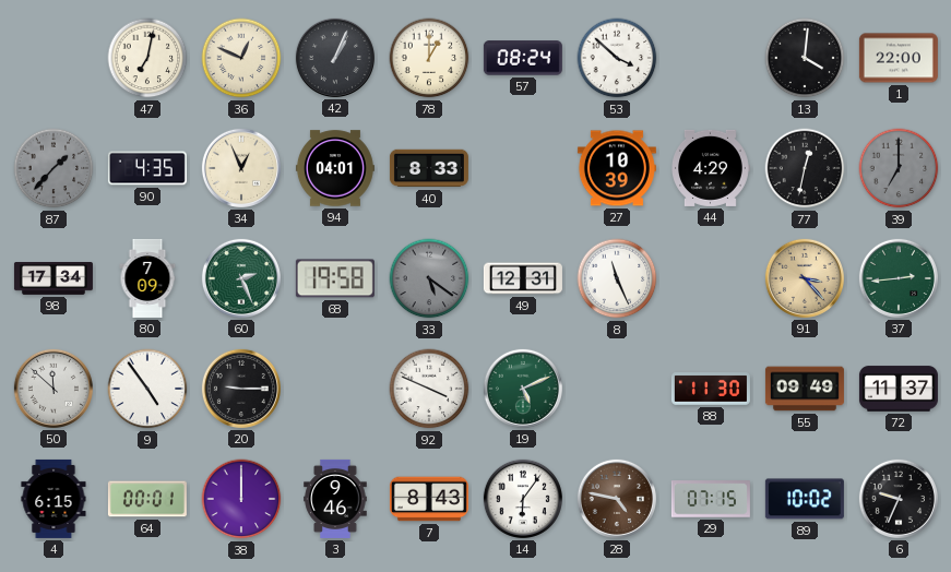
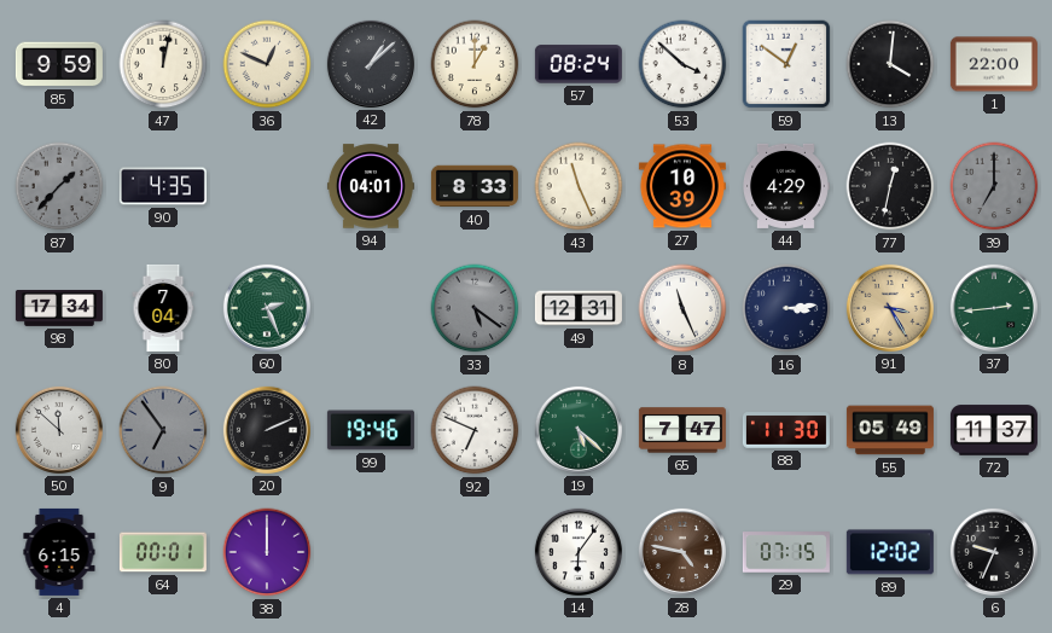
85: none -> 9:59
47: 7:02 -> 12:02
42: 1:04 -> 1:08
59: none -> 12:51
34: 12:56 -> none
43: none -> 11:26
80: 7:09 -> 7:04
68: 19:58 -> none
16: none -> 3:14
91: 3:23 -> 3:25
9: 4:54 -> 6:54
9 dial: white -> grey
20: 9:15 -> 2:11
99: none -> 19:46
92: 3:49 -> 6:49
19: 5:11 -> 5:22
65: none -> 7:47
55: 09:49 -> 05:49
3: 9:46 -> none
7: 8:43 -> none
89: 10:02 -> 12:02
